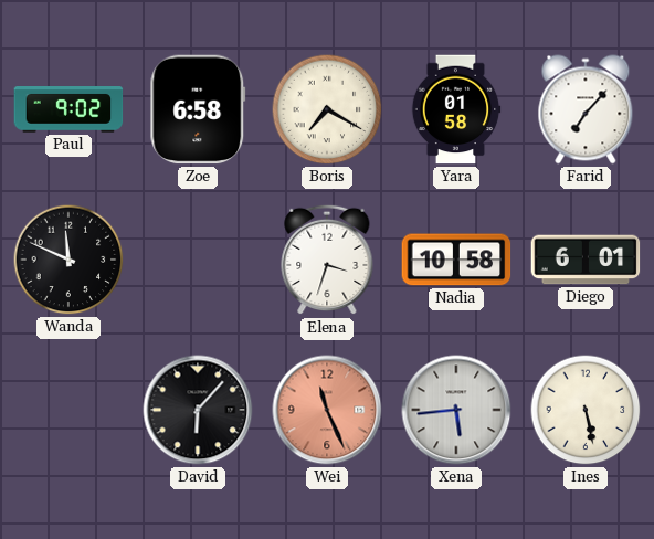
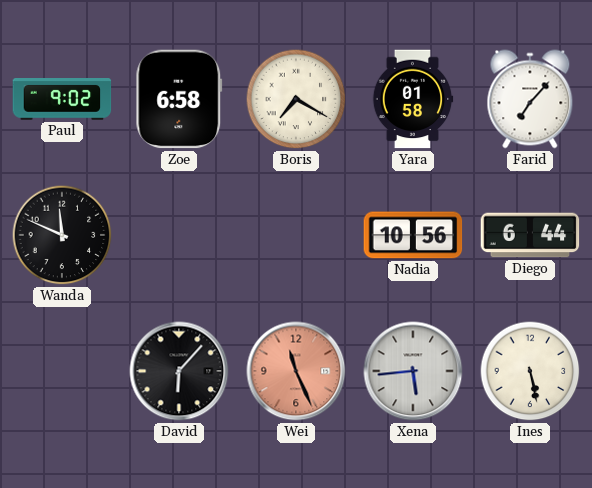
Elena: 3:33 -> none
Nadia: 10:58 -> 10:56
Diego: 6:01 -> 6:44
